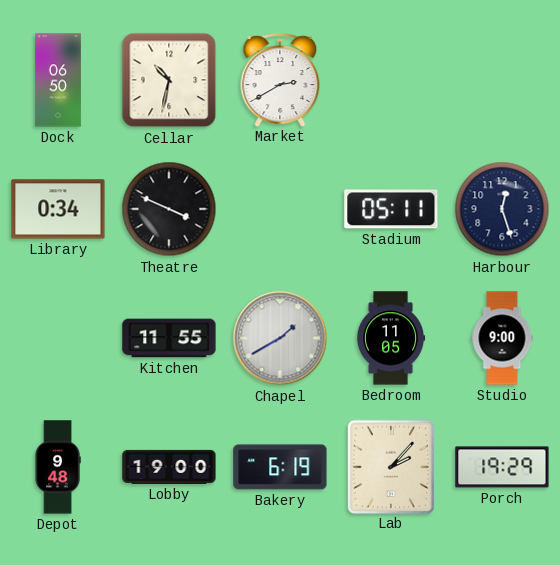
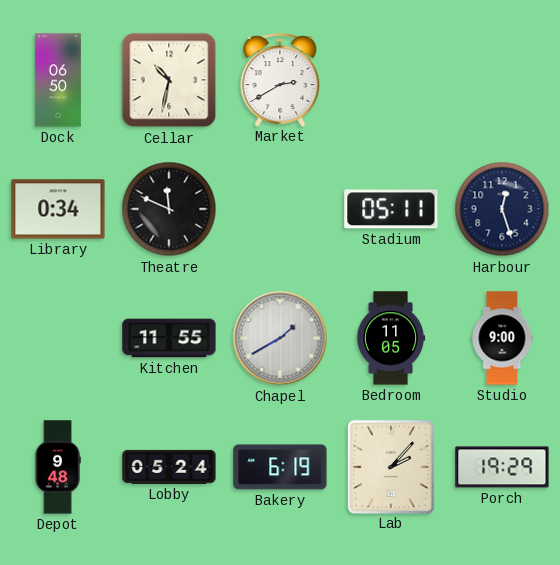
Theatre: 3:49 -> 11:49
Lobby: 19:00 -> 05:24
